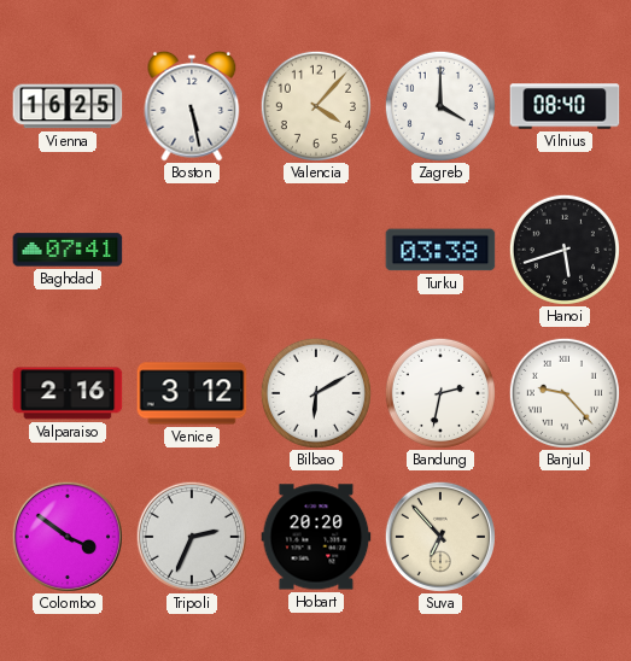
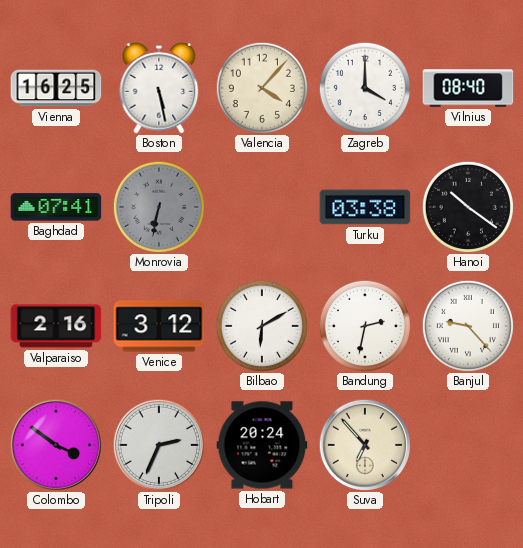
Monrovia: none -> 6:32
Hanoi: 5:42 -> 10:21
Hobart: 20:20 -> 20:24
